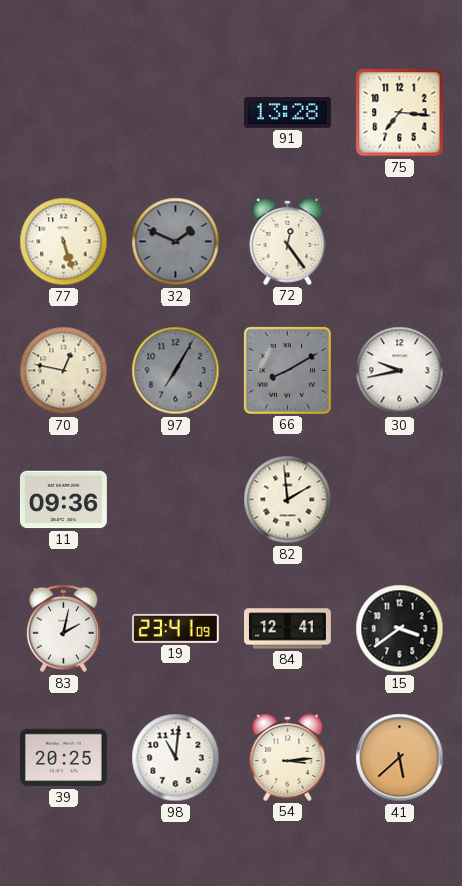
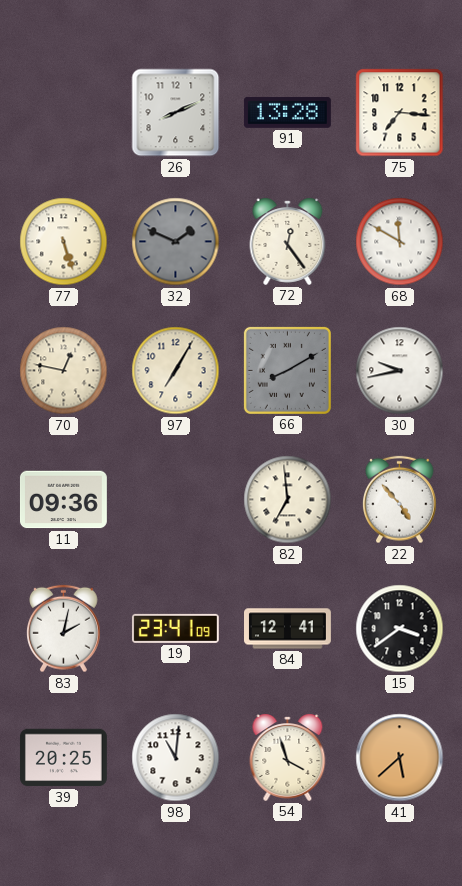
26: none -> 8:11
68: none -> 11:50
97 dial: grey -> cream
82: 1:59 -> 6:59
22: none -> 4:53
54: 3:14 -> 3:57
